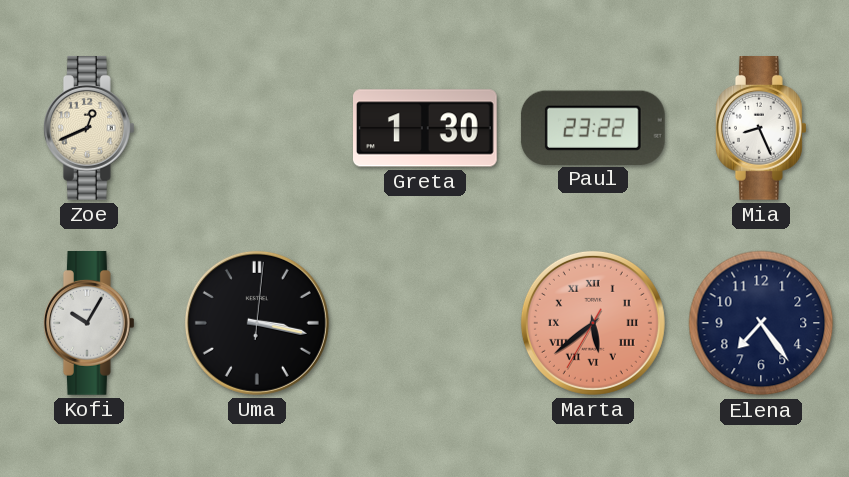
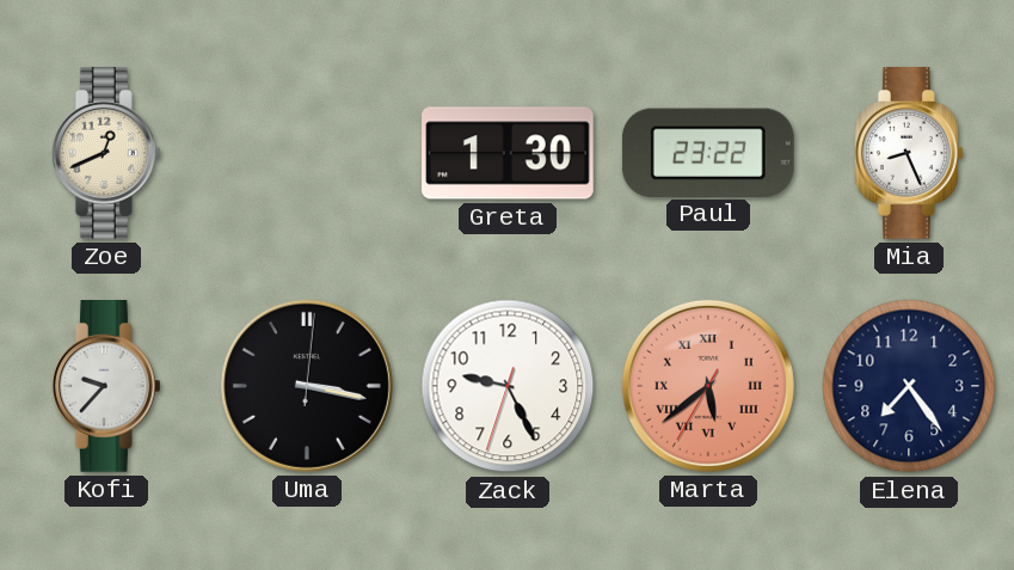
Kofi: 10:05 -> 9:37
Zack: none -> 9:25
